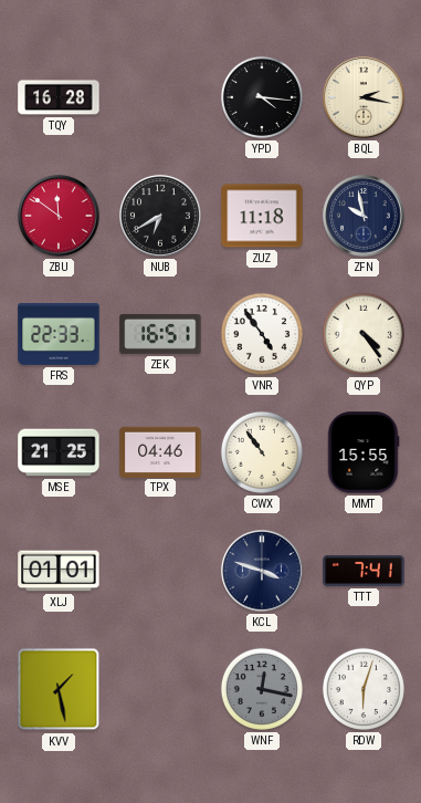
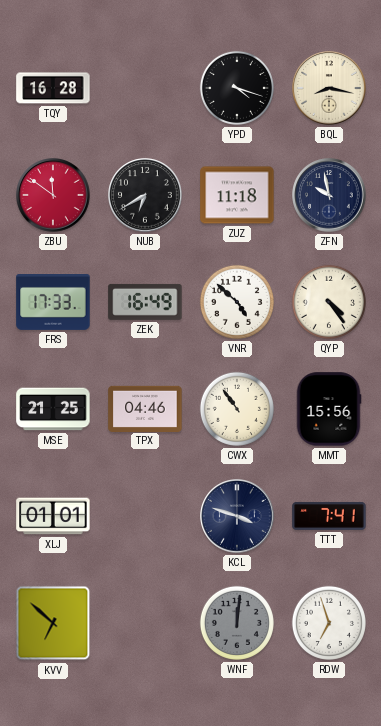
YPD: 4:16 -> 4:18
BQL: 2:17 -> 8:17
FRS: 22:33 -> 17:33
ZEK: 16:51 -> 16:49
VNR: 4:54 -> 4:52
MMT: 15:55 -> 15:56
KVV: 1:28 -> 6:52
WNF: 12:17 -> 12:01
RDW: 6:03 -> 6:57
